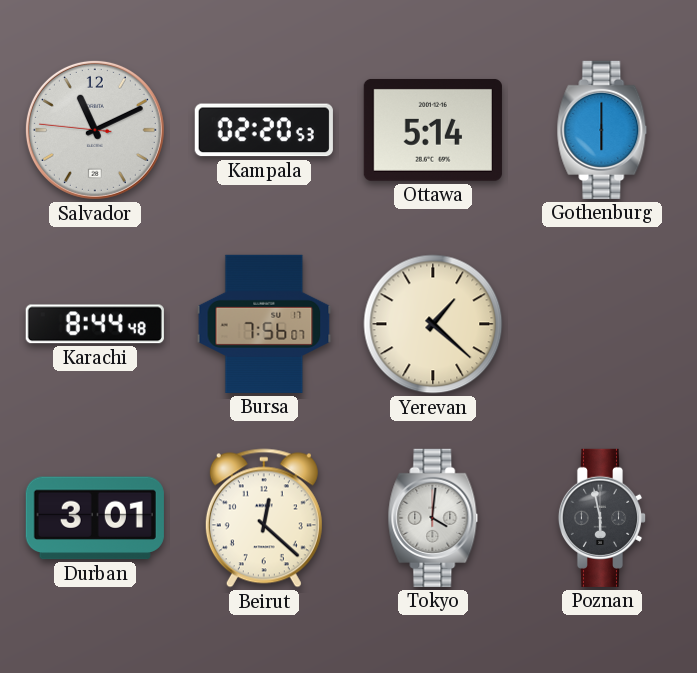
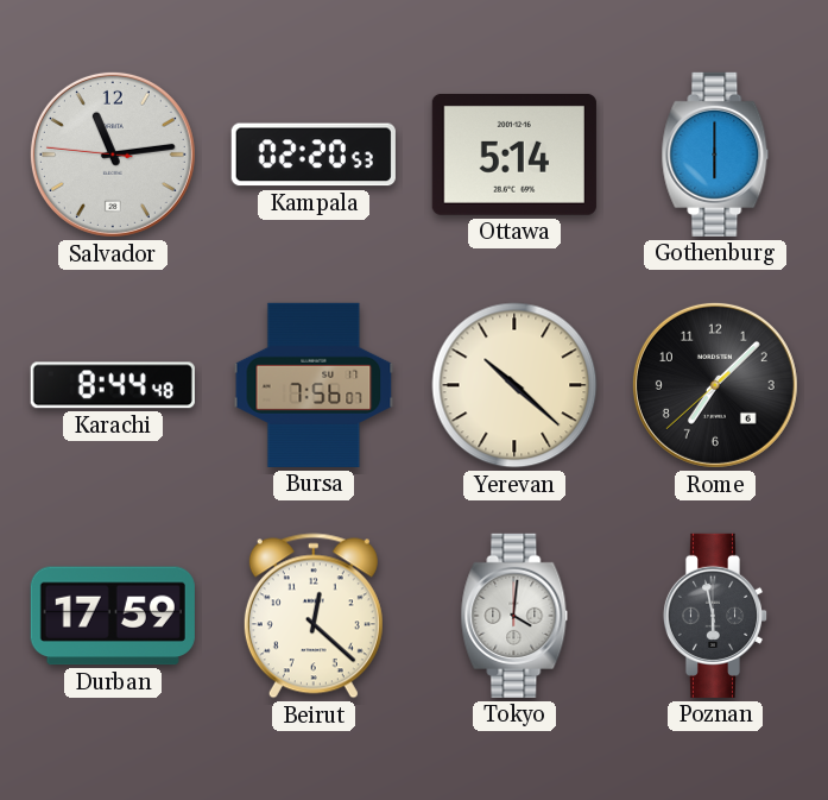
Salvador: 11:10 -> 11:13
Yerevan: 1:22 -> 10:22
Rome: none -> 7:07
Durban: 3:01 -> 17:59
